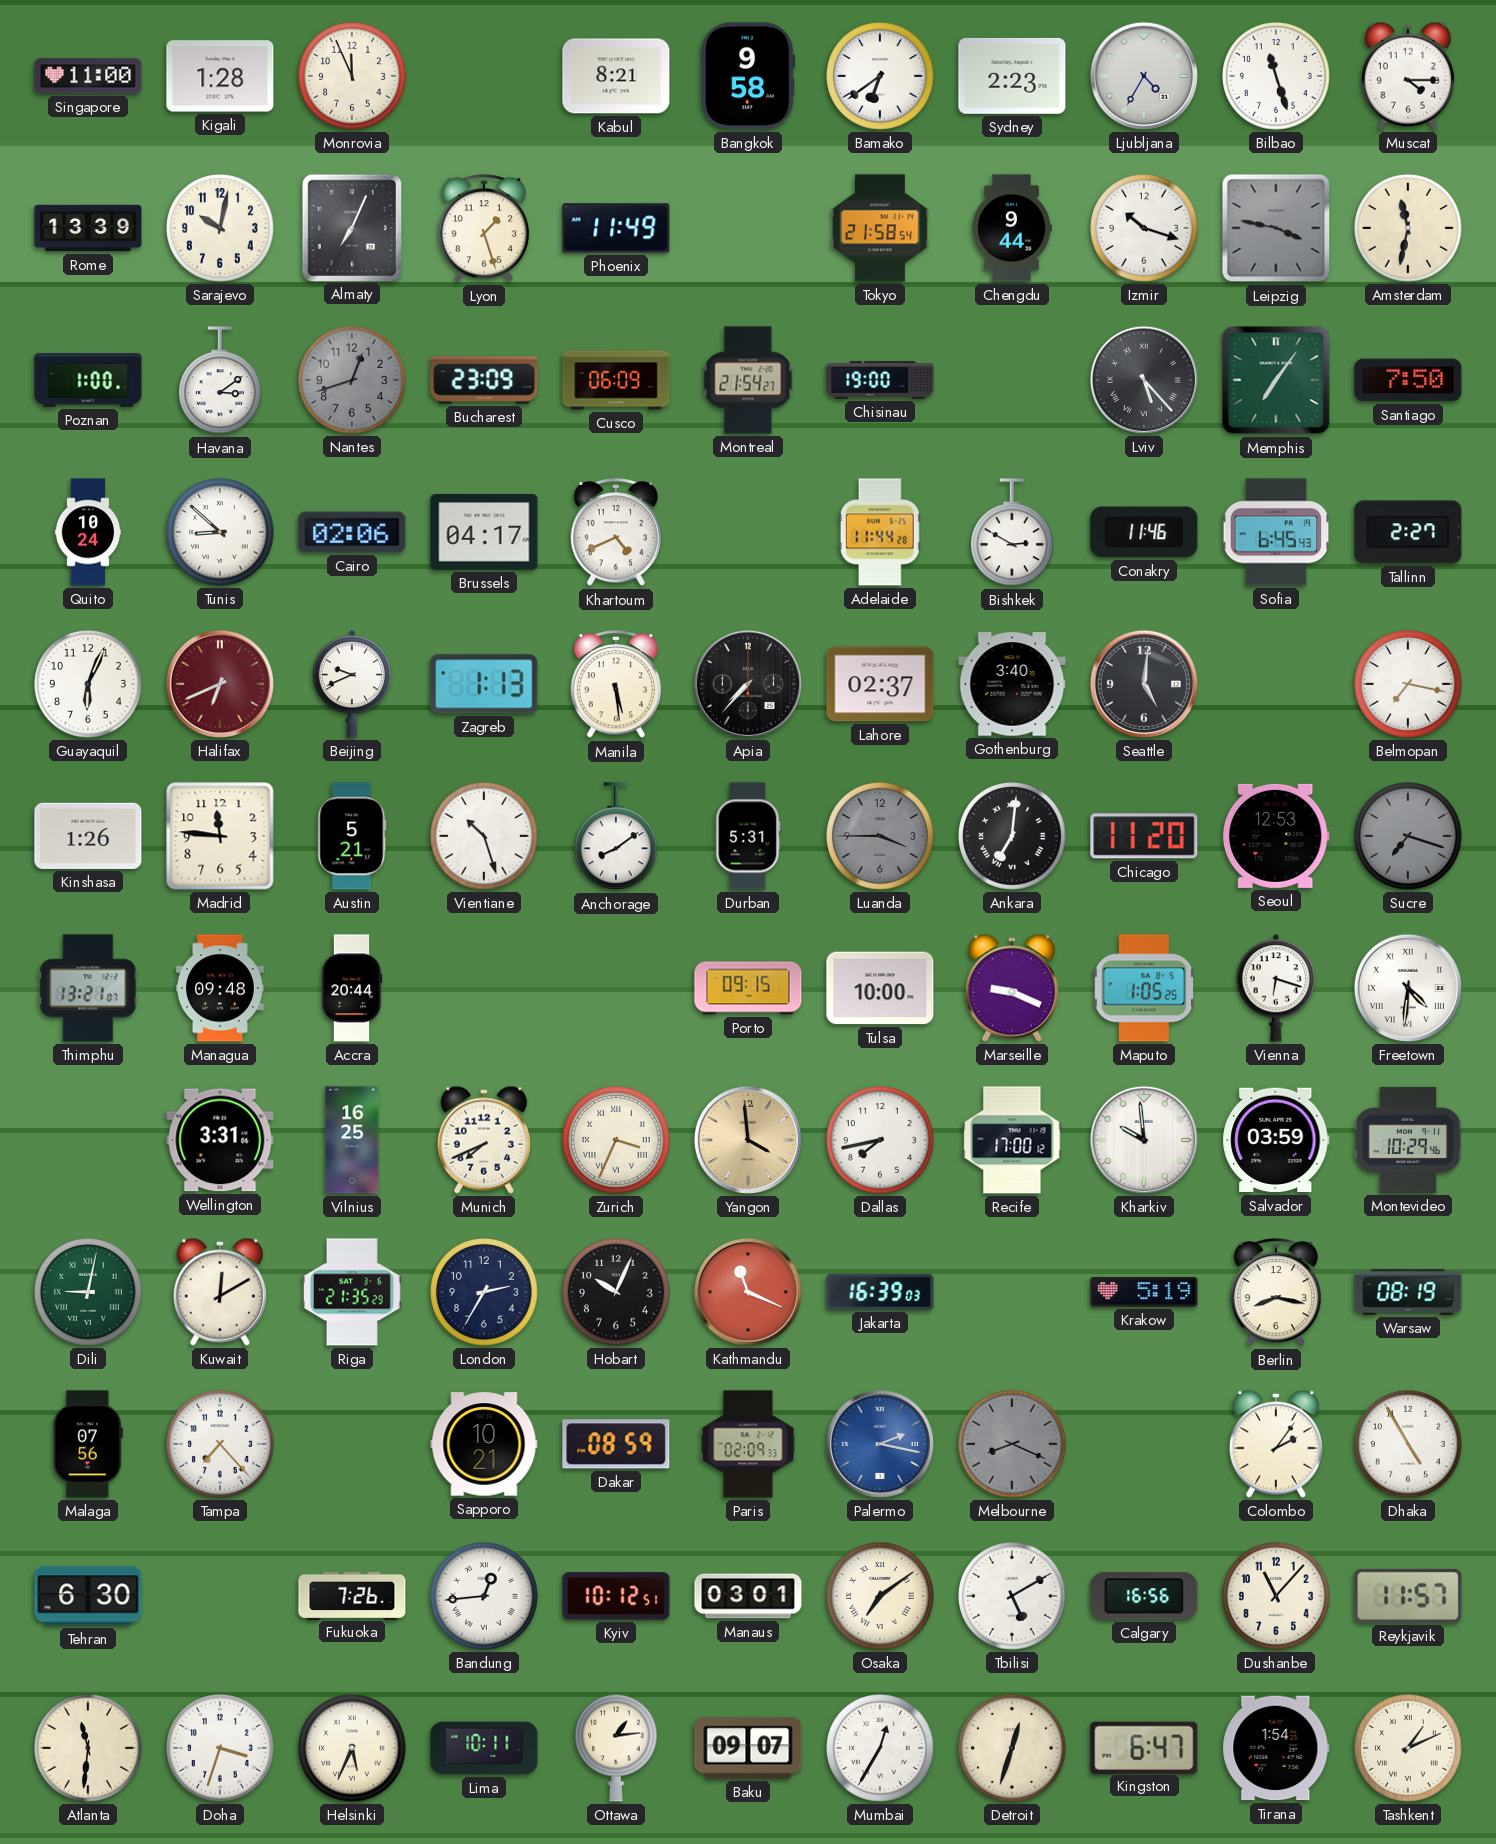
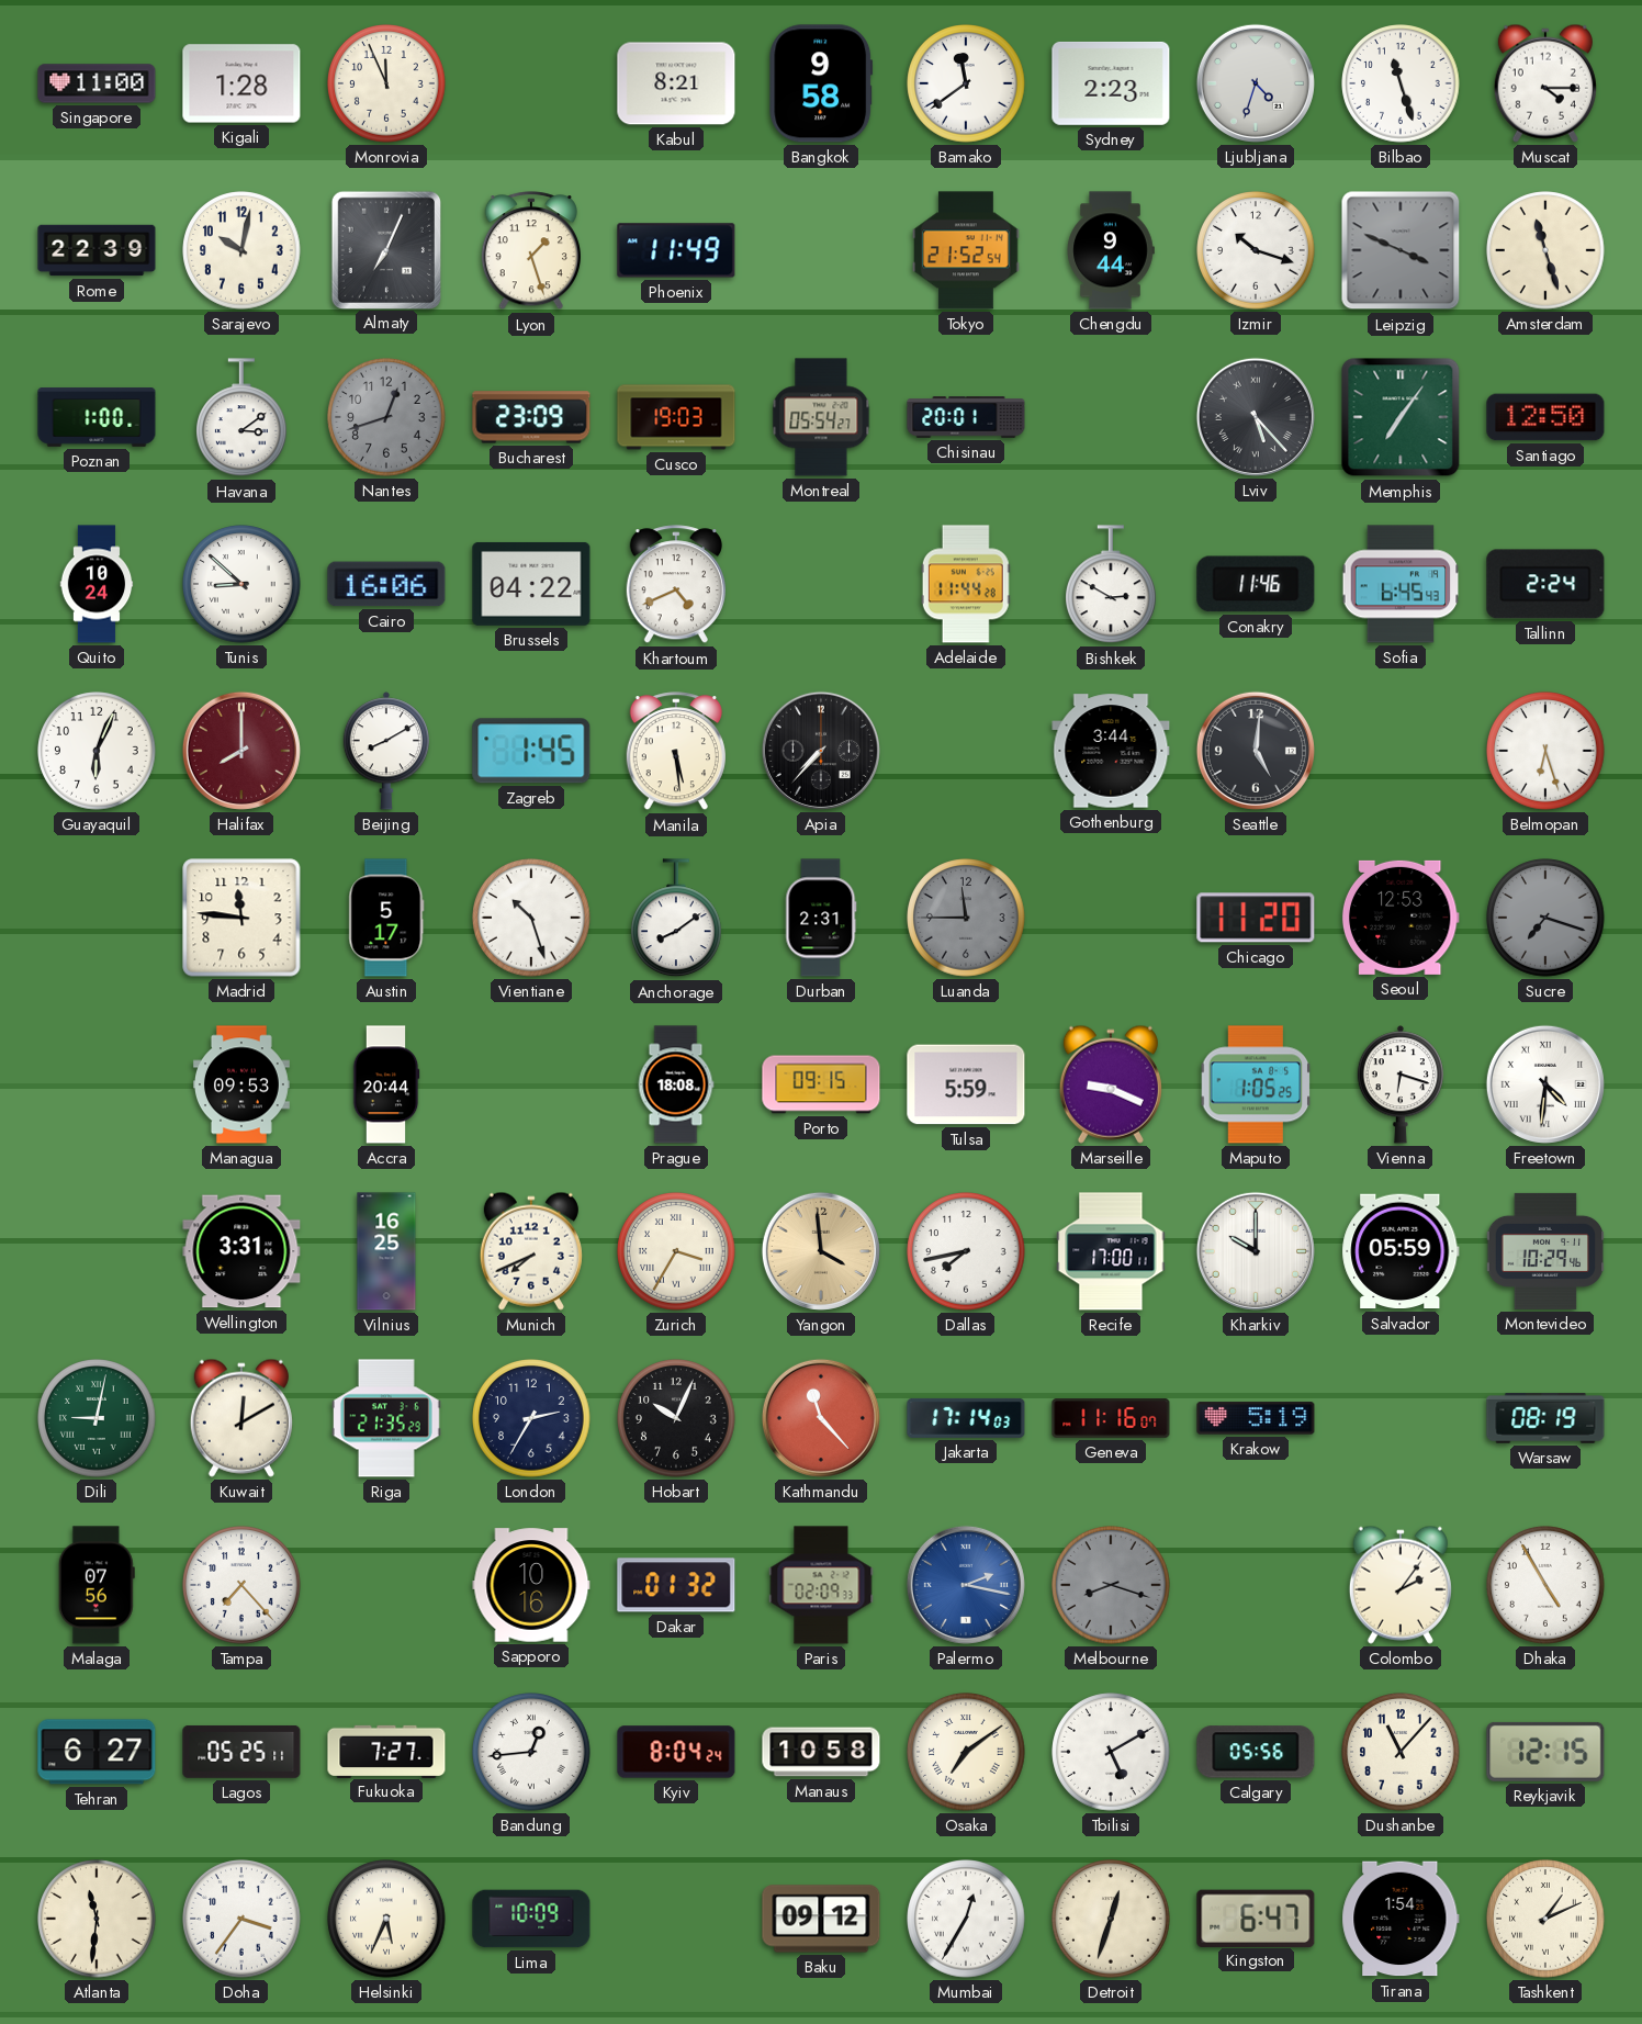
Bamako: 6:39 -> 11:39
Ljubljana: 4:35 -> 4:33
Rome: 13:39 -> 22:39
Tokyo: 21:58 -> 21:52
Leipzig: 3:47 -> 3:49
Amsterdam: 11:32 -> 11:27
Cusco: 06:09 -> 19:03
Montreal: 21:54 -> 05:54
Chisinau: 19:00 -> 20:01
Santiago: 7:50 -> 12:50
Cairo: 02:06 -> 16:06
Brussels: 04:17 -> 04:22
Tallinn: 2:27 -> 2:24
Halifax: 6:41 -> 8:00
Beijing: 9:41 -> 8:10
Zagreb: 1:13 -> 1:45
Lahore: 02:37 -> none
Gothenburg: 3:40 -> 3:44
Belmopan: 7:17 -> 6:27
Kinshasa: 1:26 -> none
Austin: 5:21 -> 5:17
Durban: 5:31 -> 2:31
Luanda: 3:45 -> 11:45
Ankara: 7:01 -> none
Thimphu: 13:21 -> none
Managua: 09:48 -> 09:53
Prague: none -> 18:08
Tulsa: 10:00 -> 5:59
Zurich: 3:34 -> 3:35
Recife: 17:00:12 -> 17:00:11
Kharkiv: 9:59 -> 10:00
Salvador: 03:59 -> 05:59
Kathmandu: 11:19 -> 11:23
Jakarta: 16:39 -> 17:14
Geneva: none -> 11:16
Berlin: 8:17 -> none
Sapporo: 10:21 -> 10:16
Dakar: 08:59 -> 01:32
Melbourne: 8:19 -> 8:18
Tehran: 6:30 -> 6:27
Lagos: none -> 05:25
Fukuoka: 7:26 -> 7:27
Kyiv: 10:12 -> 8:04
Manaus: 03:01 -> 10:58
Calgary: 16:56 -> 05:56
Reykjavik: 11:57 -> 12:15
Doha: 3:33 -> 3:36
Lima: 10:11 -> 10:09
Ottawa: 1:14 -> none
Baku: 09:07 -> 09:12
